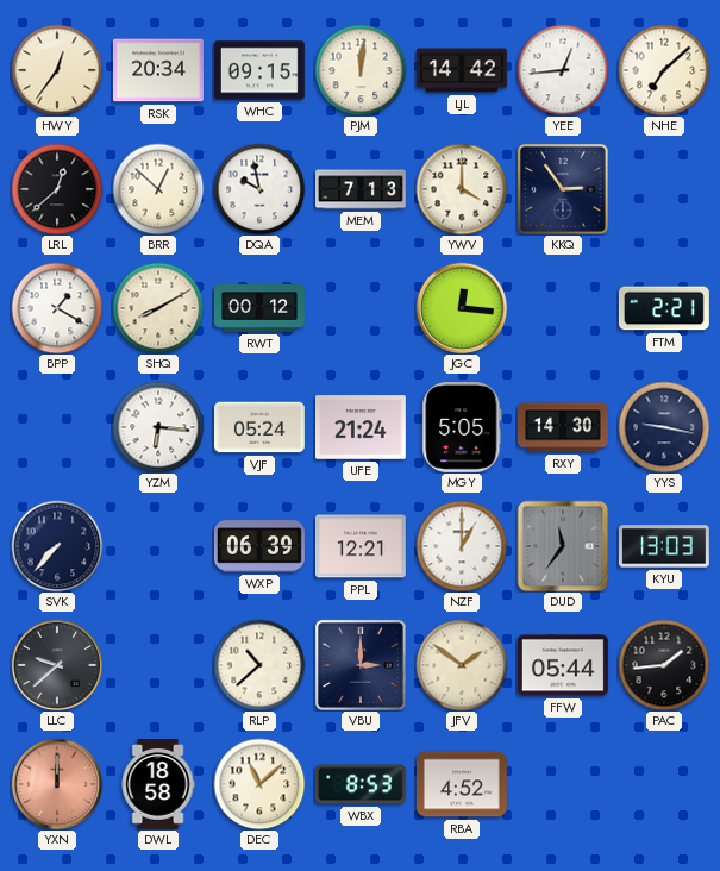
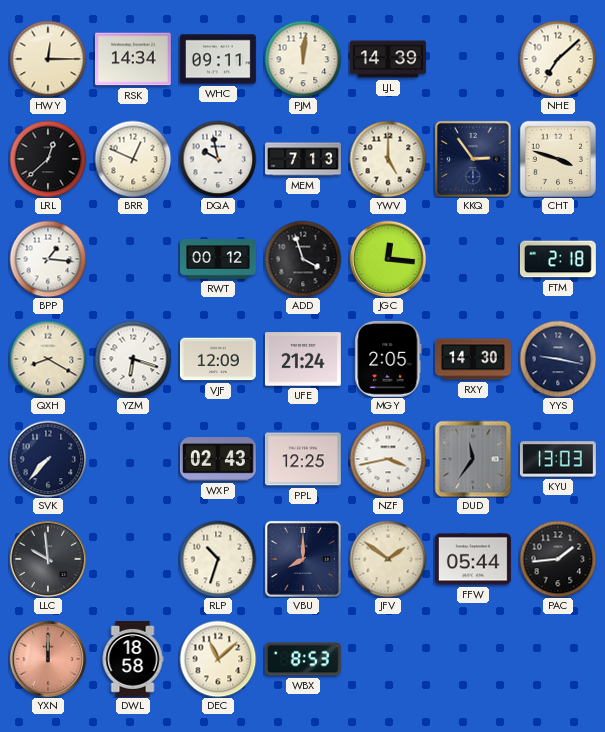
HWY: 12:36 -> 12:15
RSK: 20:34 -> 14:34
WHC: 09:15 -> 09:11
LJL: 14:42 -> 14:39
YEE: 12:44 -> none
BRR: 12:52 -> 12:49
YWV: 4:00 -> 5:00
CHT: none -> 3:48
BPP: 1:20 -> 1:16
SHQ: 8:10 -> none
ADD: none -> 3:57
FTM: 2:21 -> 2:18
QXH: none -> 8:20
YZM: 6:16 -> 6:18
VJF: 05:24 -> 12:09
MGY: 5:05 -> 2:05
WXP: 06:39 -> 02:43
PPL: 12:21 -> 12:25
NZF: 1:00 -> 3:43
LLC: 9:38 -> 9:59
RLP: 10:38 -> 10:33
VBU: 3:00 -> 8:00
RBA: 4:52 -> none
